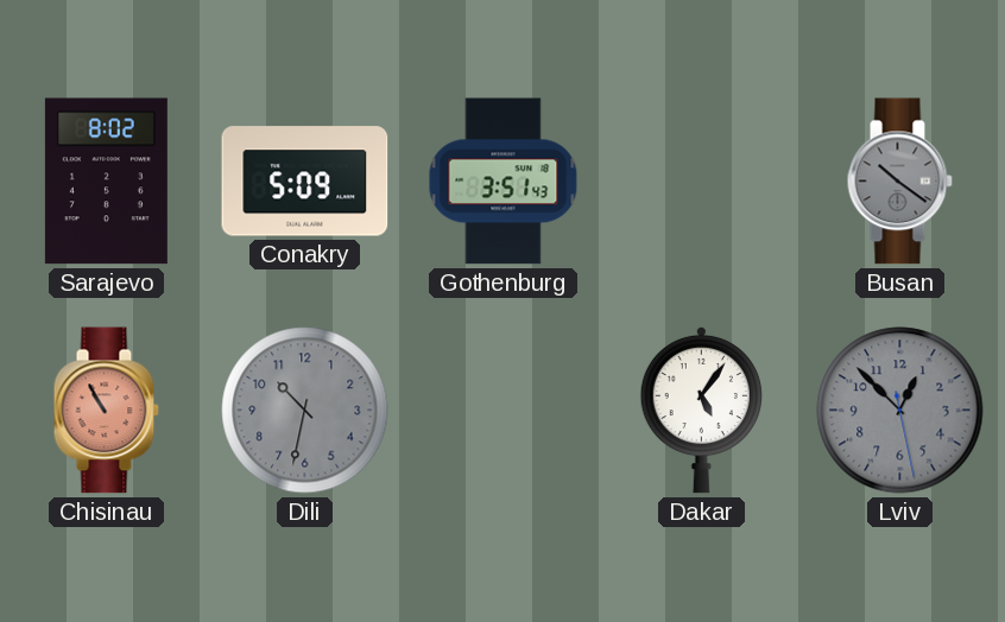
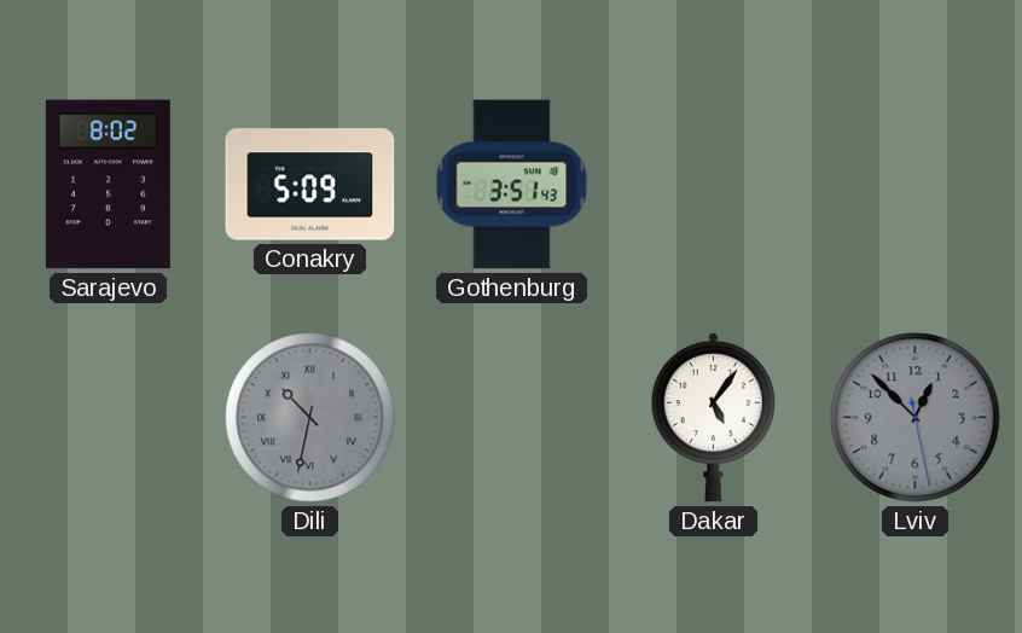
Busan: 10:21 -> none
Chisinau: 10:55 -> none
Dili numerals: Arabic -> Roman
